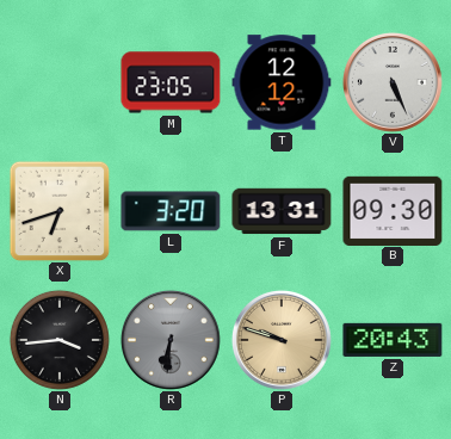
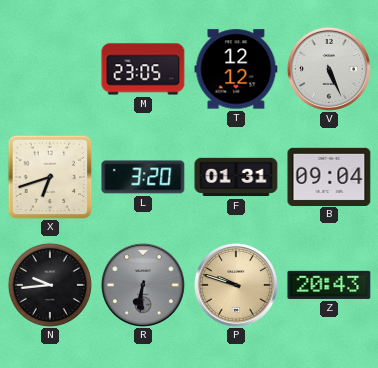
F: 13:31 -> 01:31
B: 09:30 -> 09:04
N: 3:44 -> 9:44
